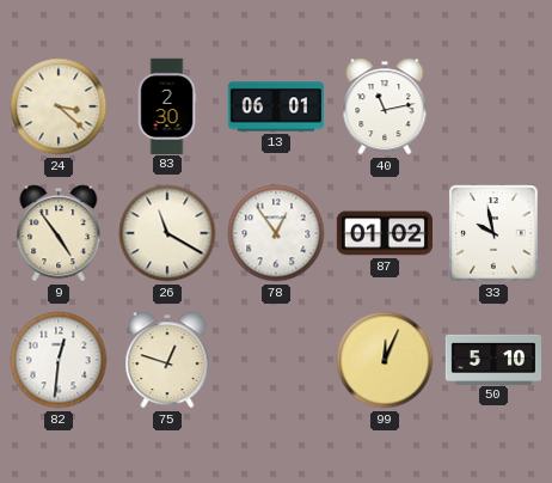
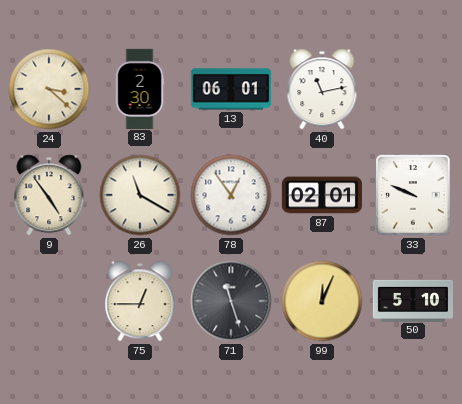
87: 01:02 -> 02:01
33: 9:58 -> 9:49
82: 12:31 -> none
75: 12:48 -> 12:45
71: none -> 11:27
